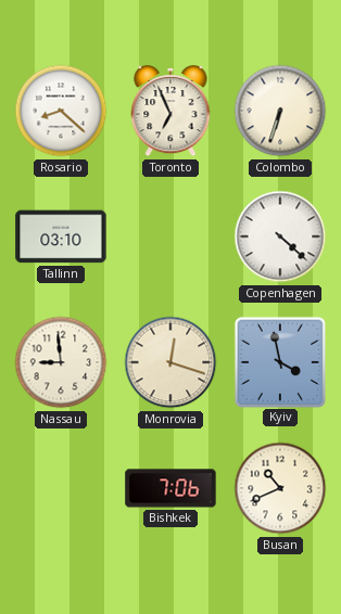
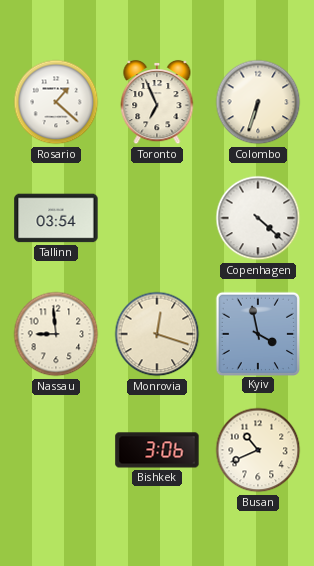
Rosario: 8:22 -> 1:22
Tallinn: 03:10 -> 03:54
Bishkek: 7:06 -> 3:06
